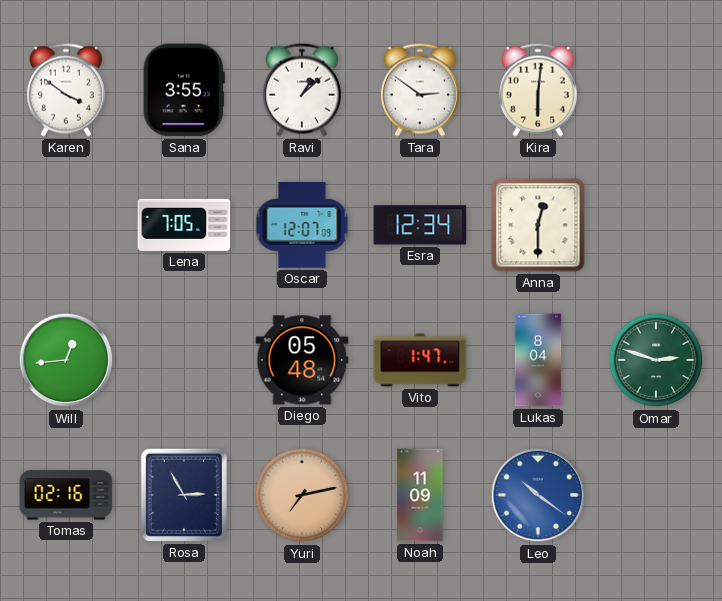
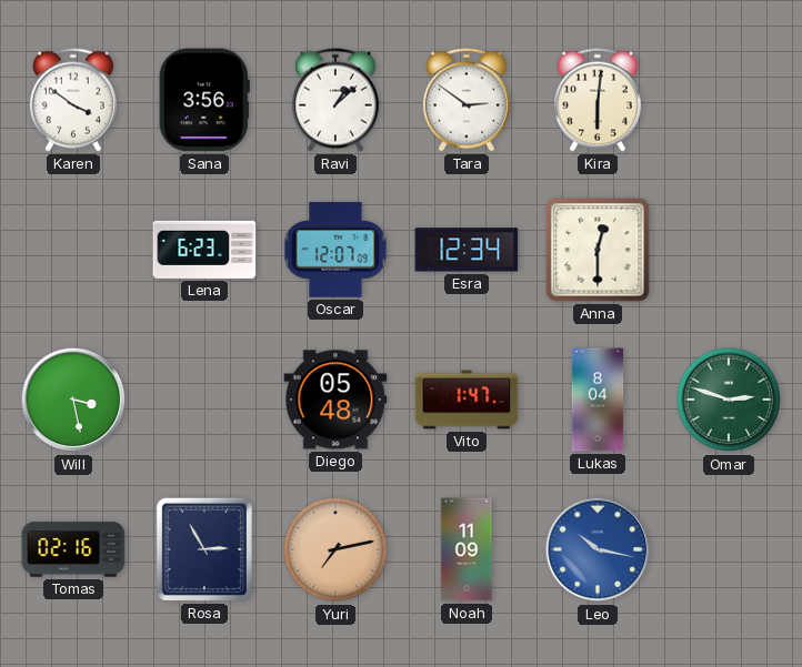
Sana: 3:55 -> 3:56
Lena: 7:05 -> 6:23
Will: 12:44 -> 3:28
Leo: 10:21 -> 10:17
